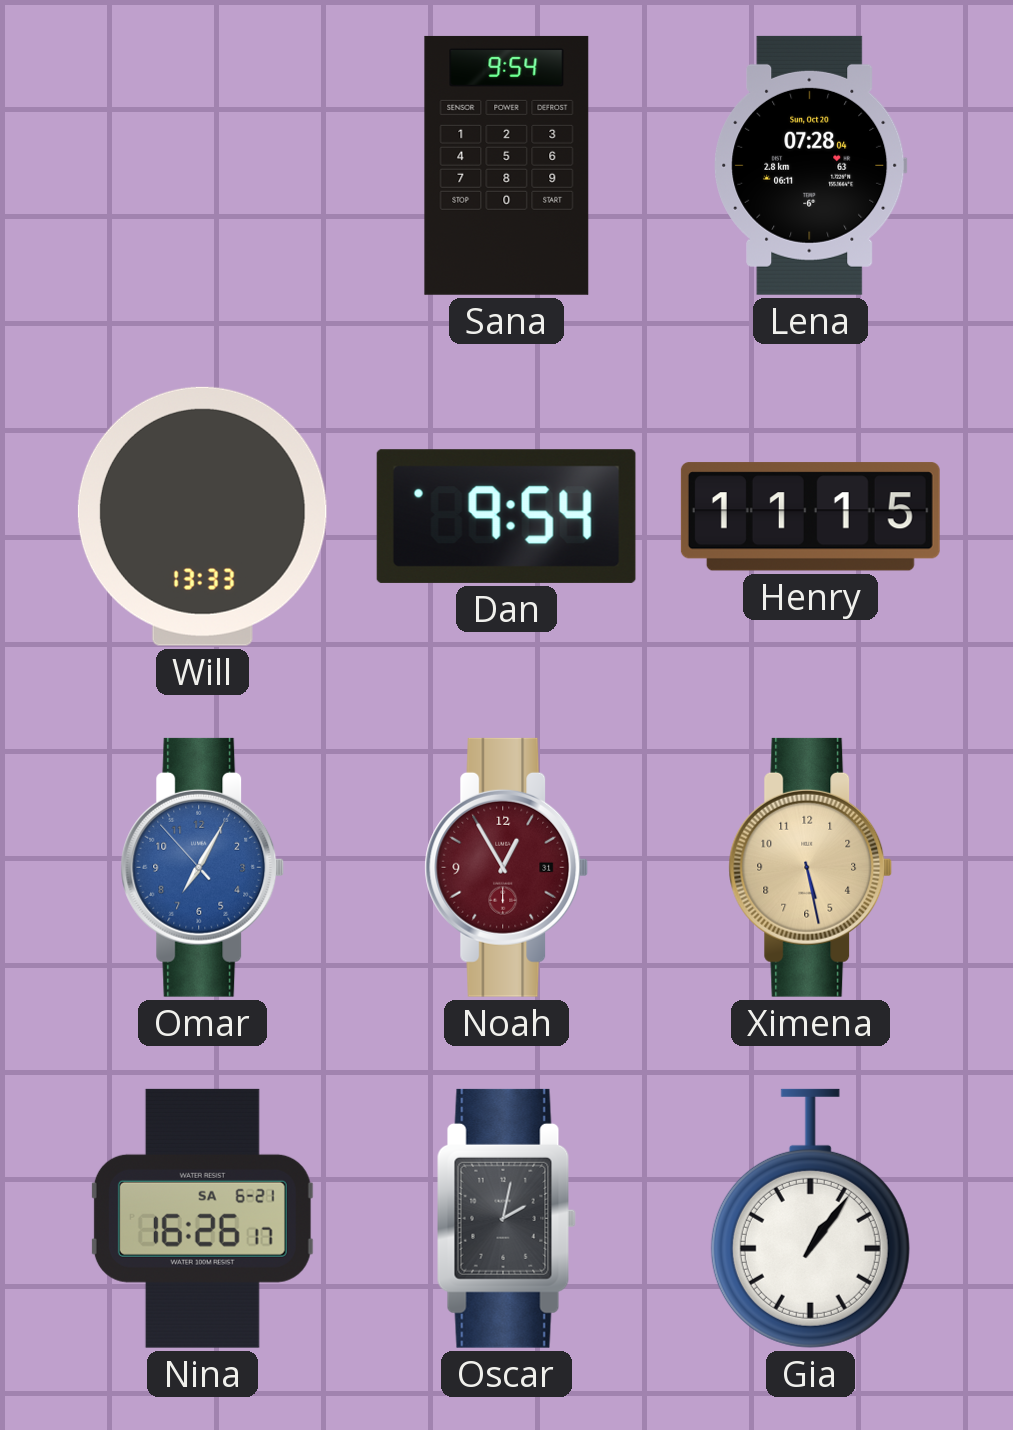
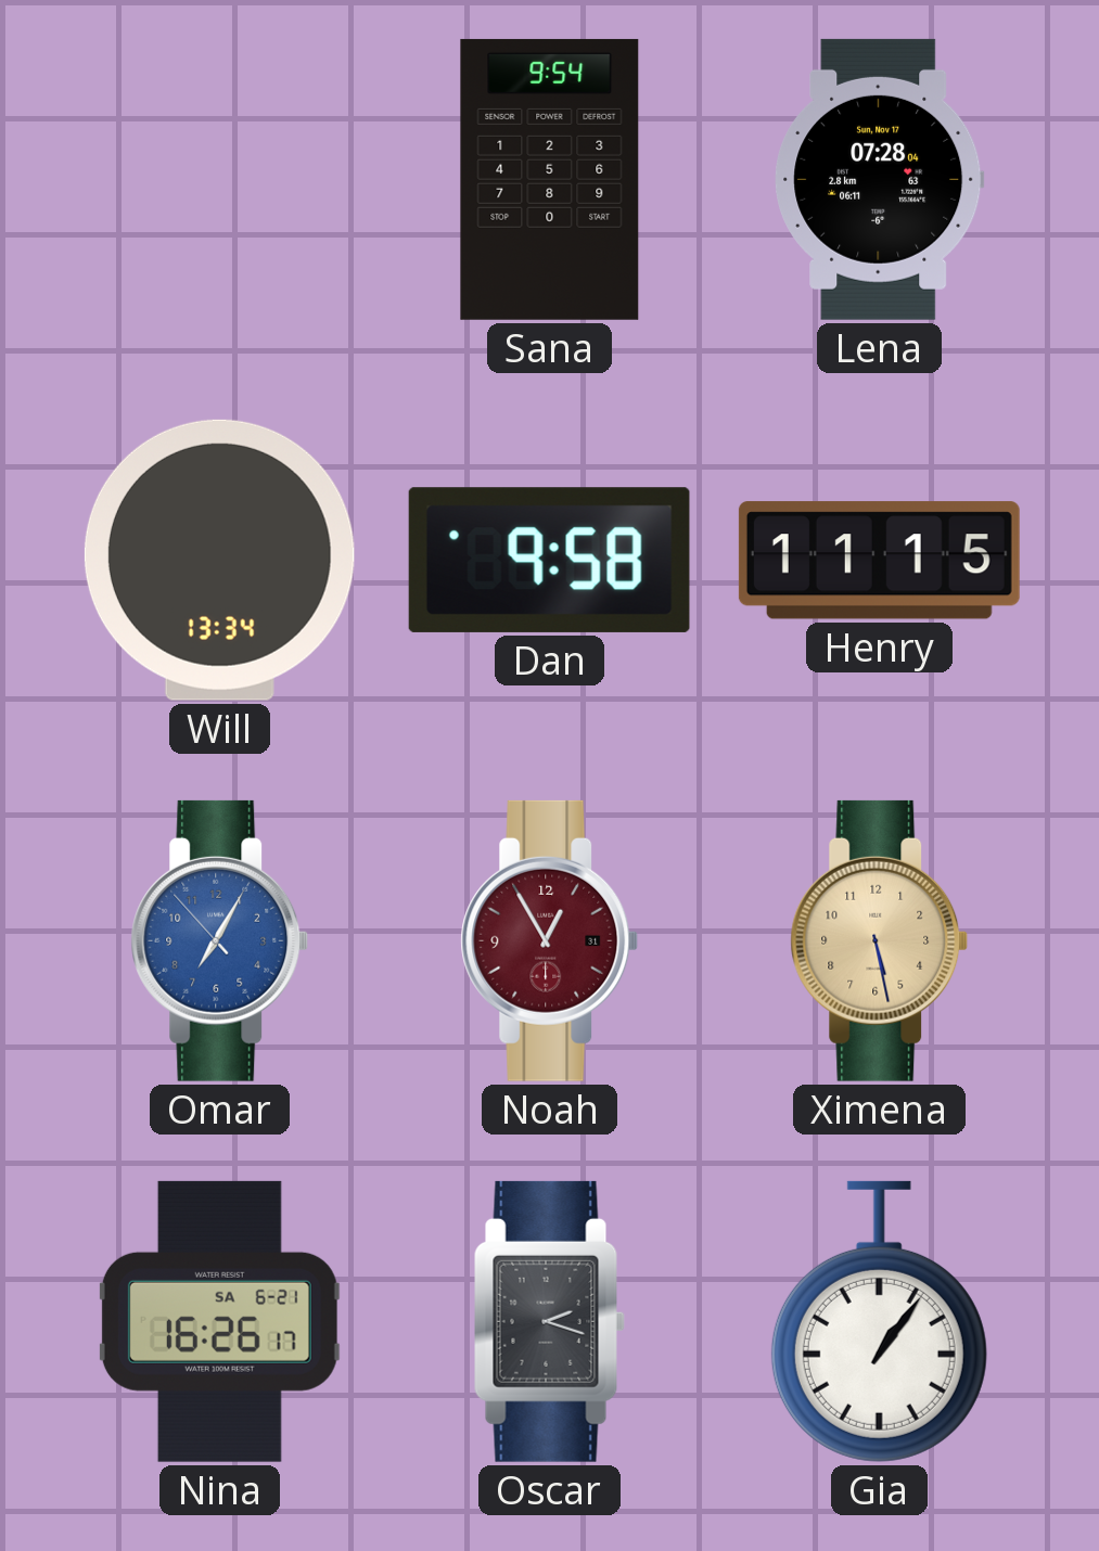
Lena date: Sun, Oct 20 -> Sun, Nov 17
Will: 13:33 -> 13:34
Dan: 9:54 -> 9:58
Oscar: 2:02 -> 2:18
